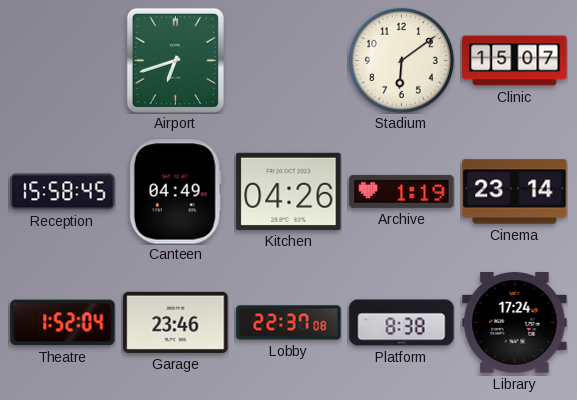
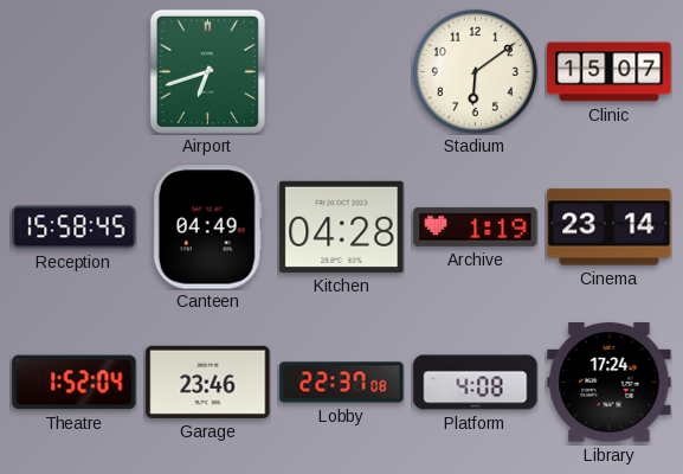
Kitchen: 04:26 -> 04:28
Platform: 8:38 -> 4:08
